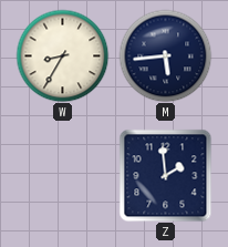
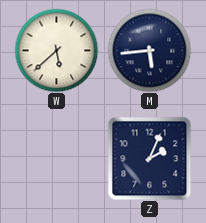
W: 8:35 -> 5:38
Z: 1:59 -> 2:04
